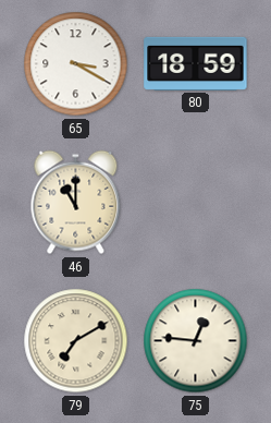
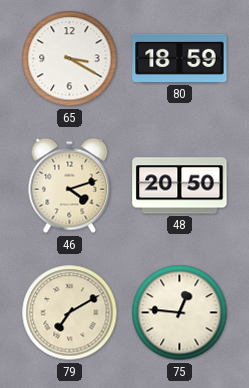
46: 11:00 -> 4:12
48: none -> 20:50
